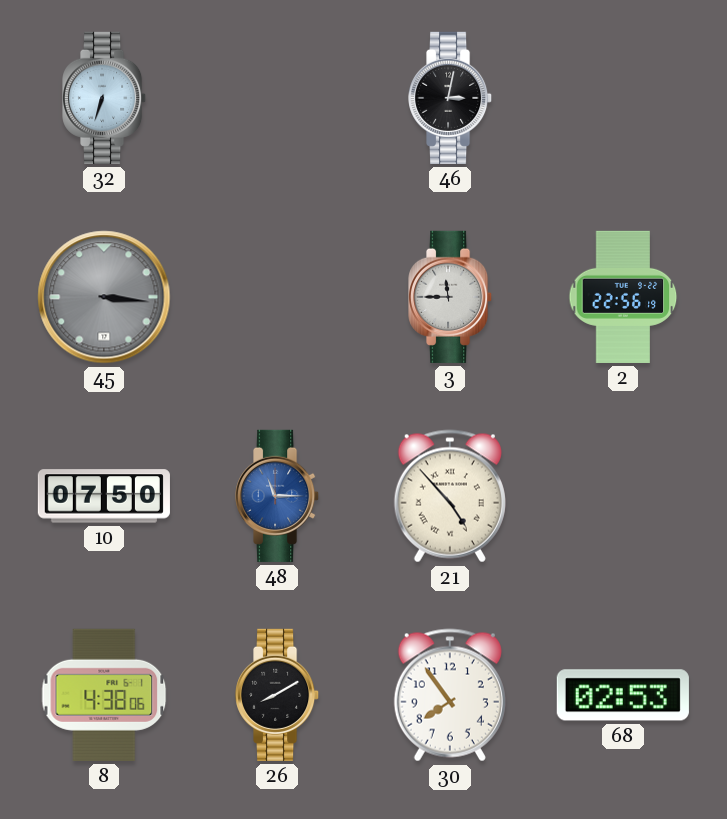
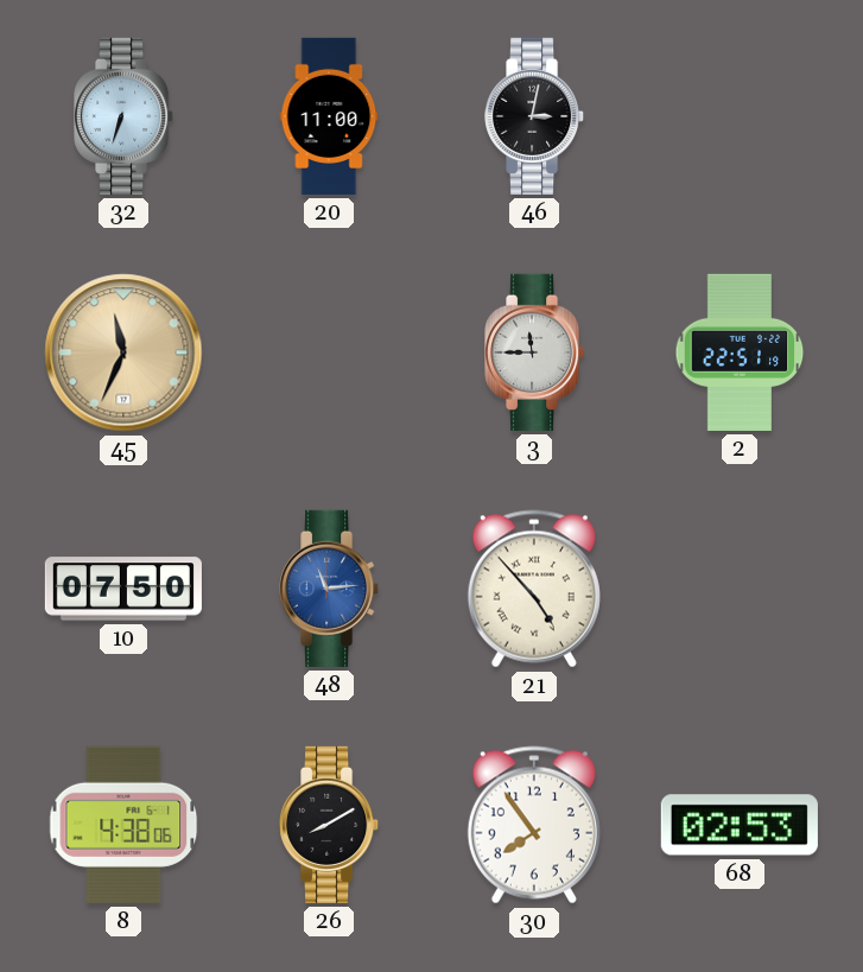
20: none -> 11:00
45: 3:16 -> 11:34
45 dial: grey -> champagne
2: 22:56 -> 22:51
48: 11:15 -> 11:14
